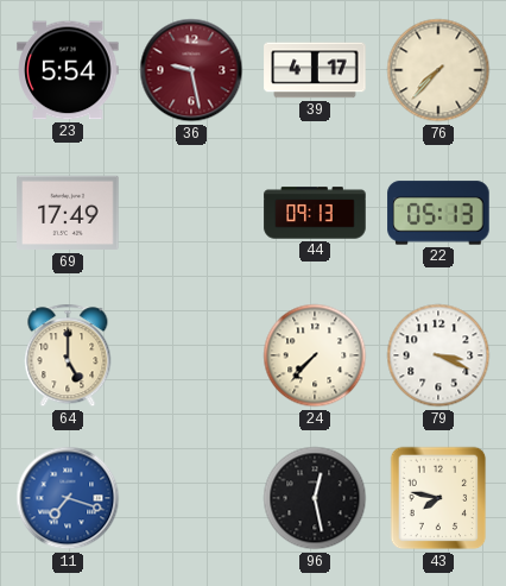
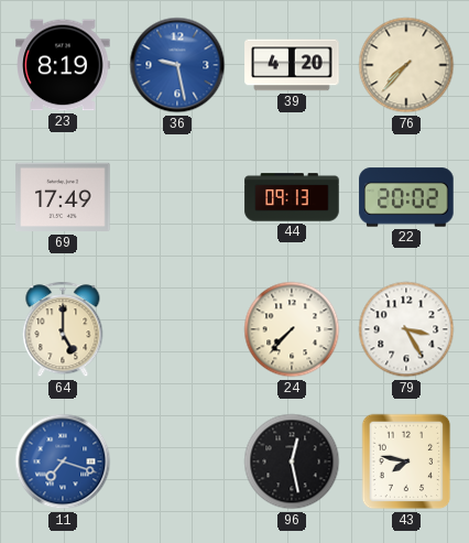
23: 5:54 -> 8:19
36 dial: burgundy -> blue
39: 4:17 -> 4:20
22: 05:13 -> 20:02
79: 3:19 -> 3:25
